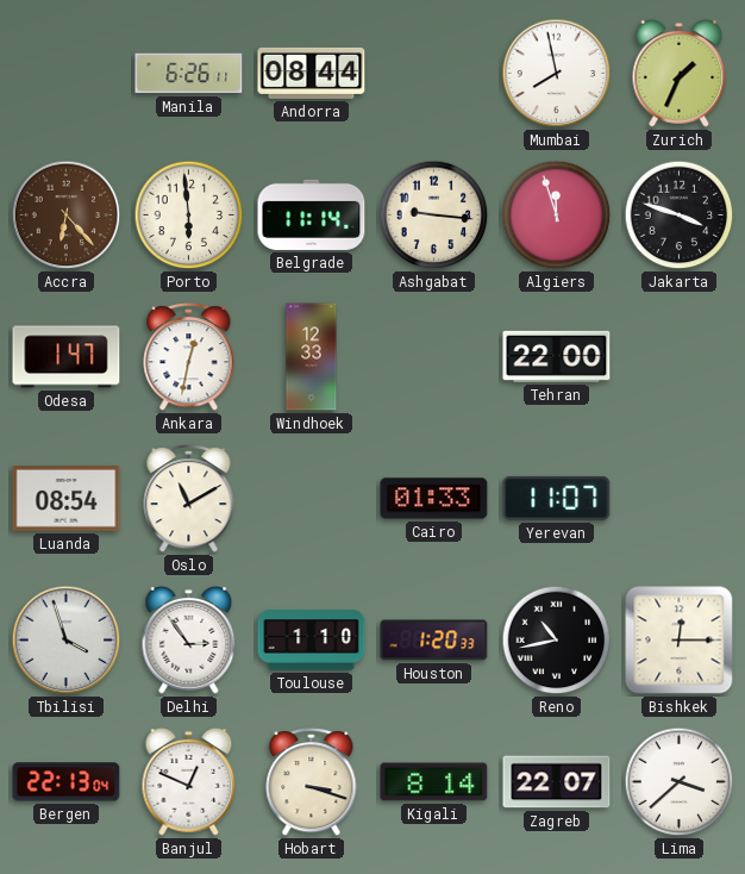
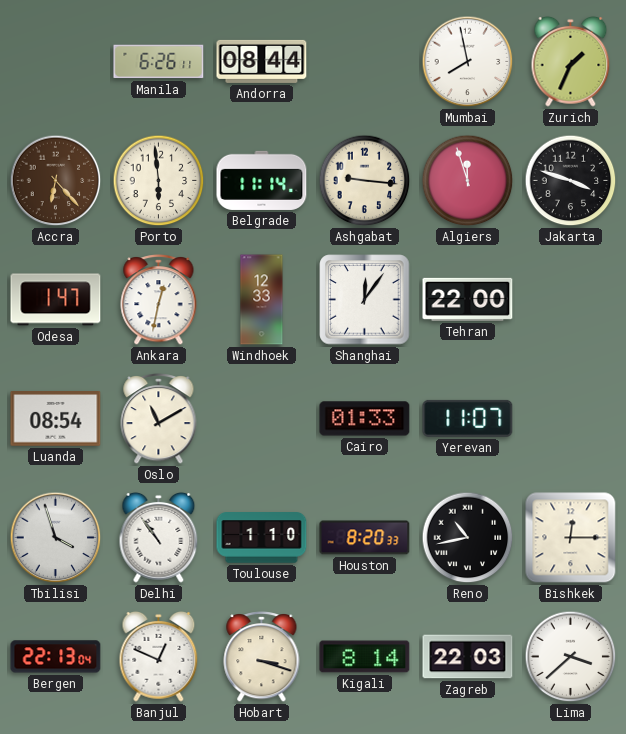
Shanghai: none -> 12:06
Delhi: 2:54 -> 10:54
Houston: 1:20 -> 8:20
Zagreb: 22:07 -> 22:03
